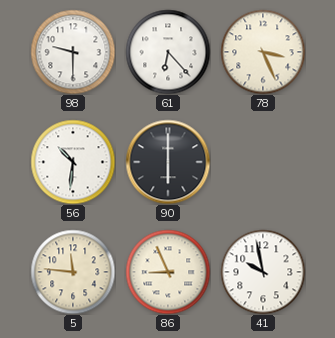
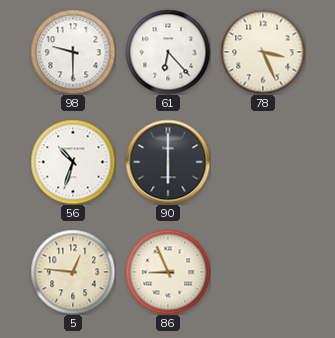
56: 10:31 -> 10:33
5: 11:46 -> 12:46
41: 9:58 -> none
